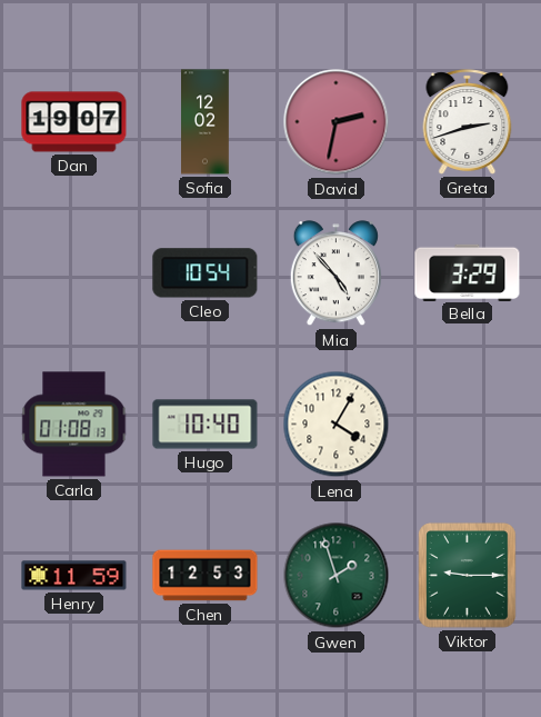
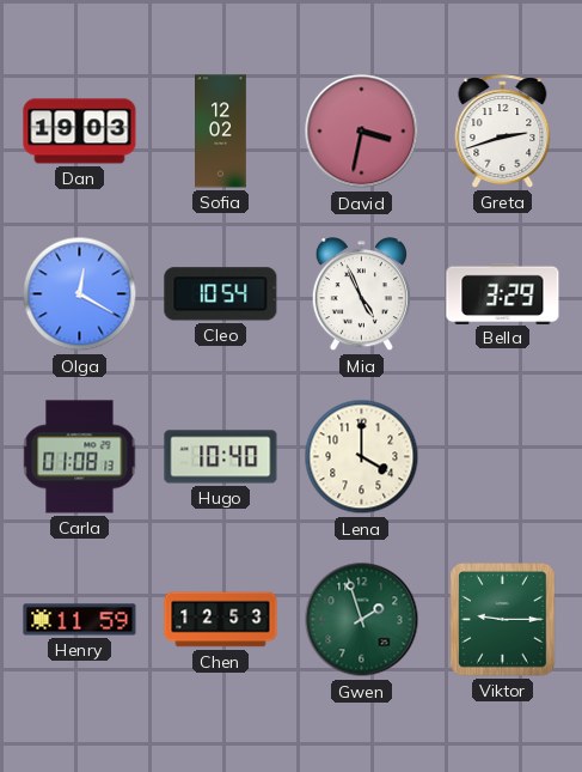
Dan: 19:07 -> 19:03
David: 2:32 -> 3:32
Olga: none -> 12:20
Mia: 4:53 -> 4:56
Lena: 4:05 -> 4:00
